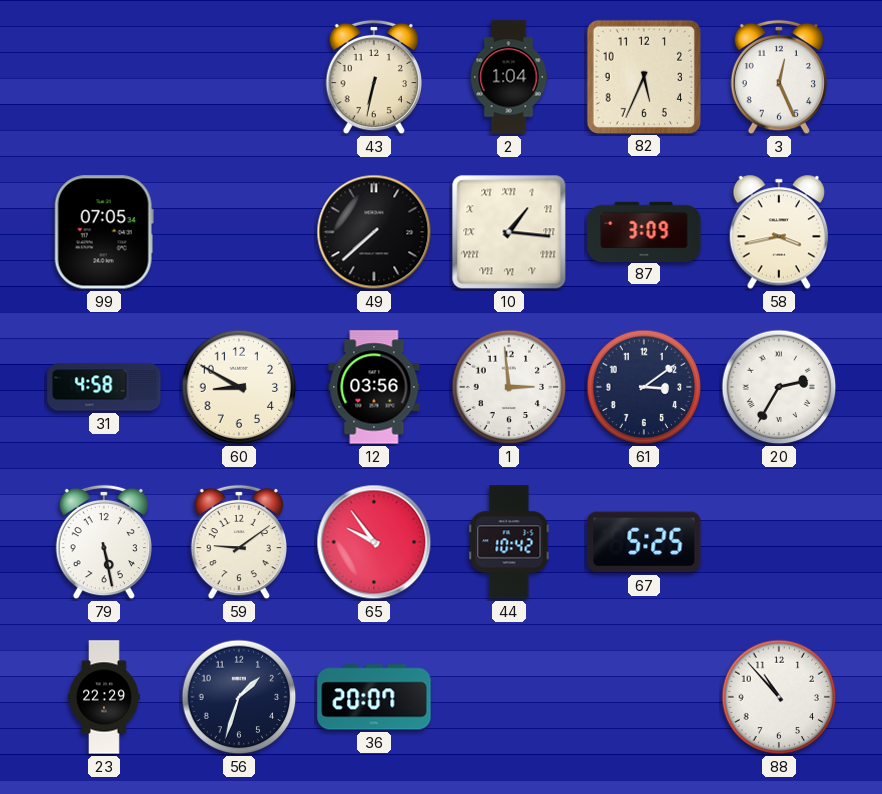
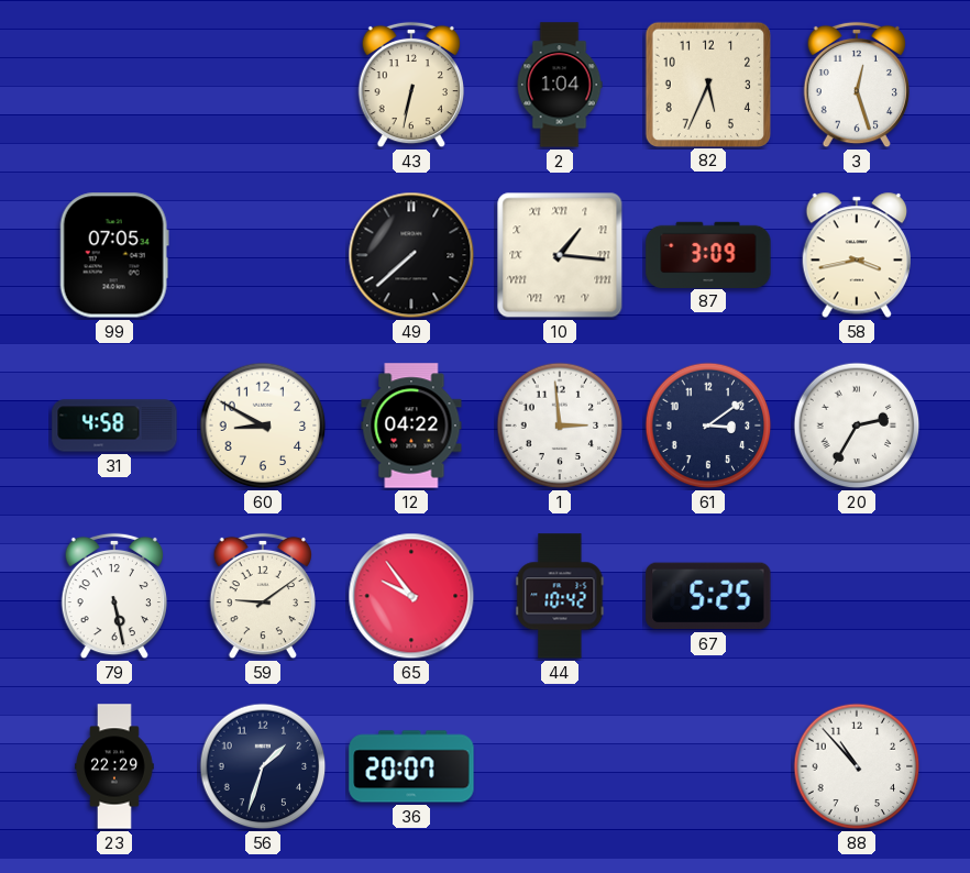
3: 12:26 -> 12:27
12: 03:56 -> 04:22
